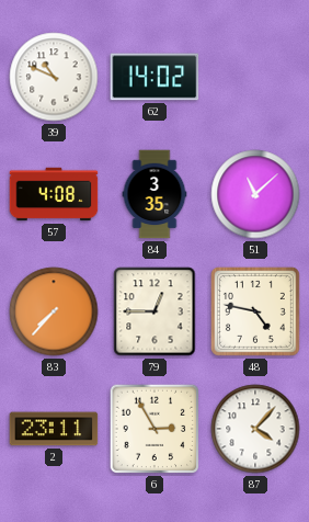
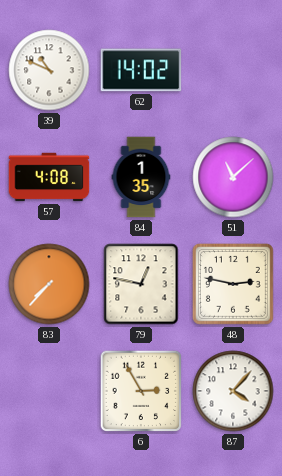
84: 3:35 -> 1:35
79: 12:45 -> 12:47
48: 4:47 -> 2:47
2: 23:11 -> none
